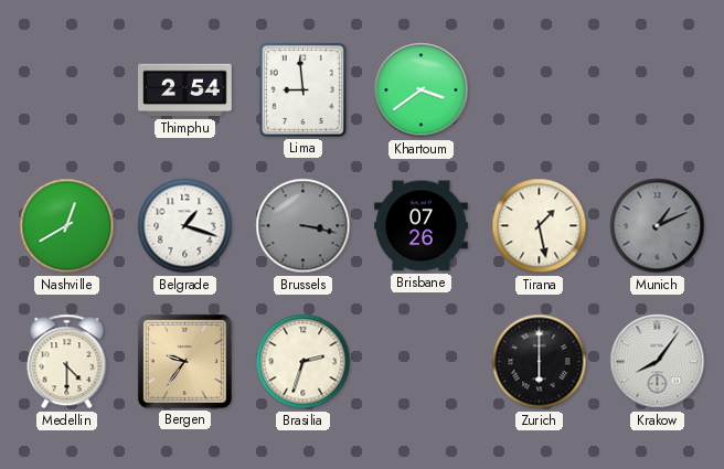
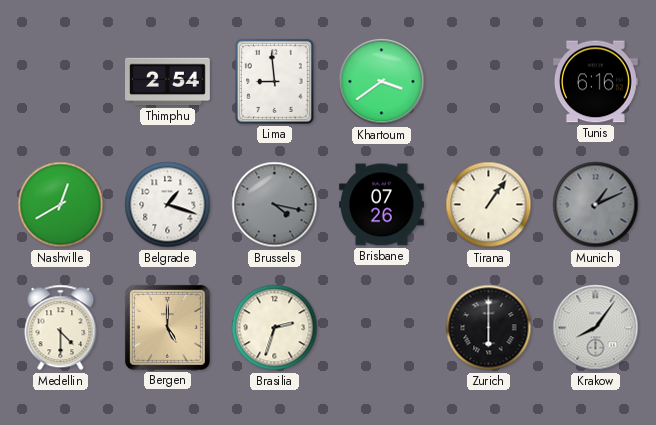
Tunis: none -> 6:16
Brussels: 3:17 -> 4:17
Tirana: 1:28 -> 1:06
Bergen: 9:36 -> 5:00
